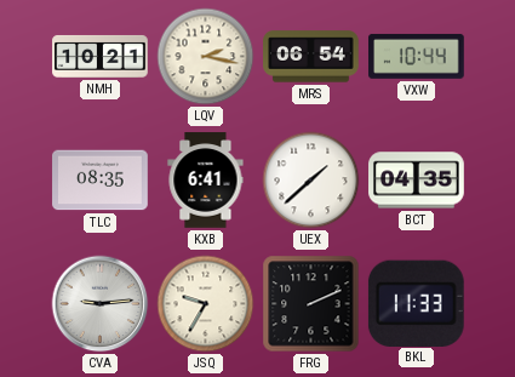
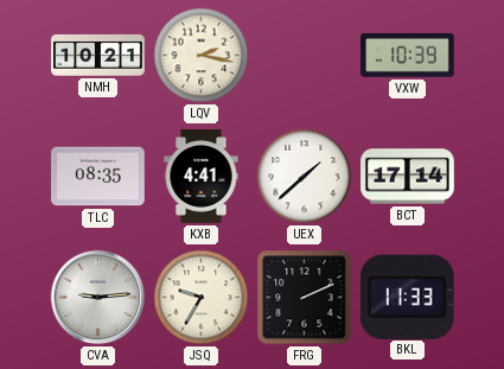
MRS: 06:54 -> none
VXW: 10:44 -> 10:39
KXB: 6:41 -> 4:41
BCT: 04:35 -> 17:14
